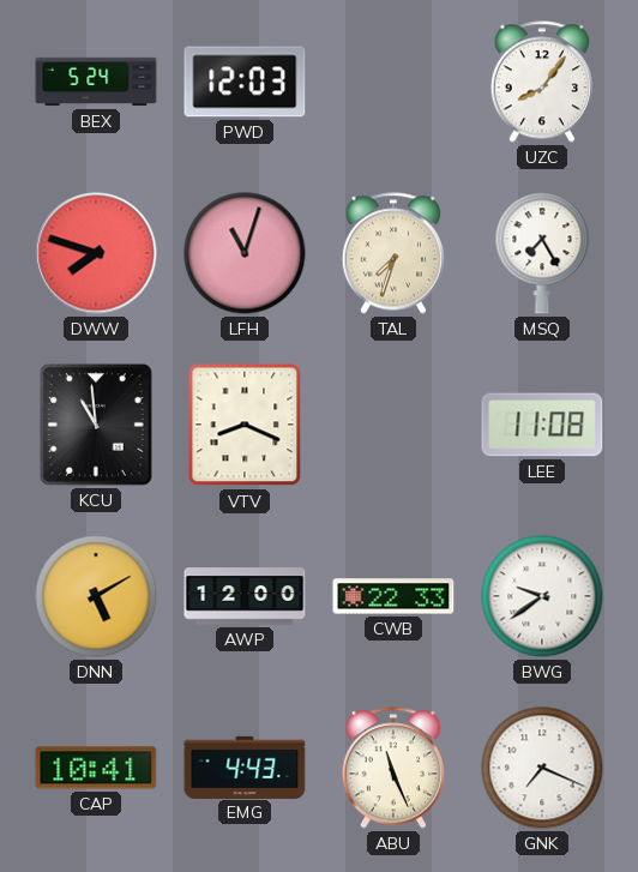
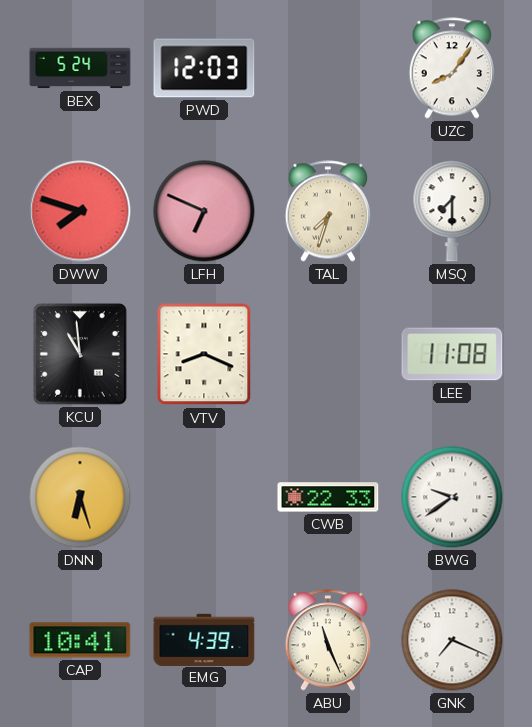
LFH: 11:03 -> 6:49
MSQ: 7:25 -> 7:30
DNN: 5:10 -> 6:27
AWP: 12:00 -> none
EMG: 4:43 -> 4:39
